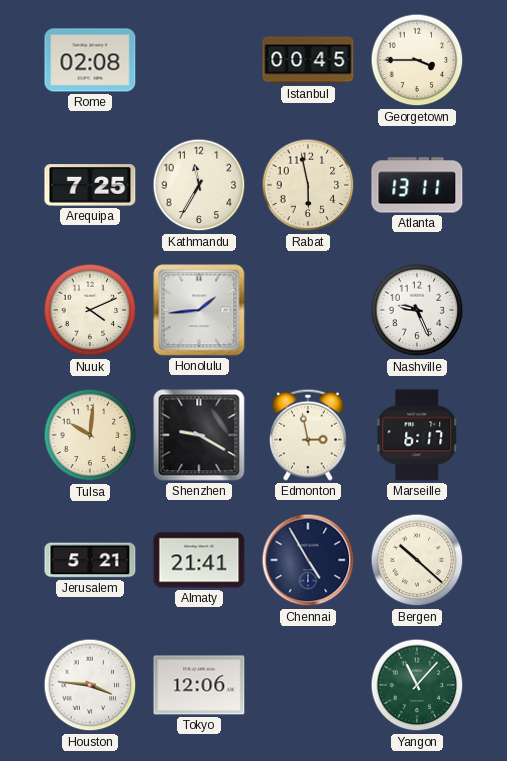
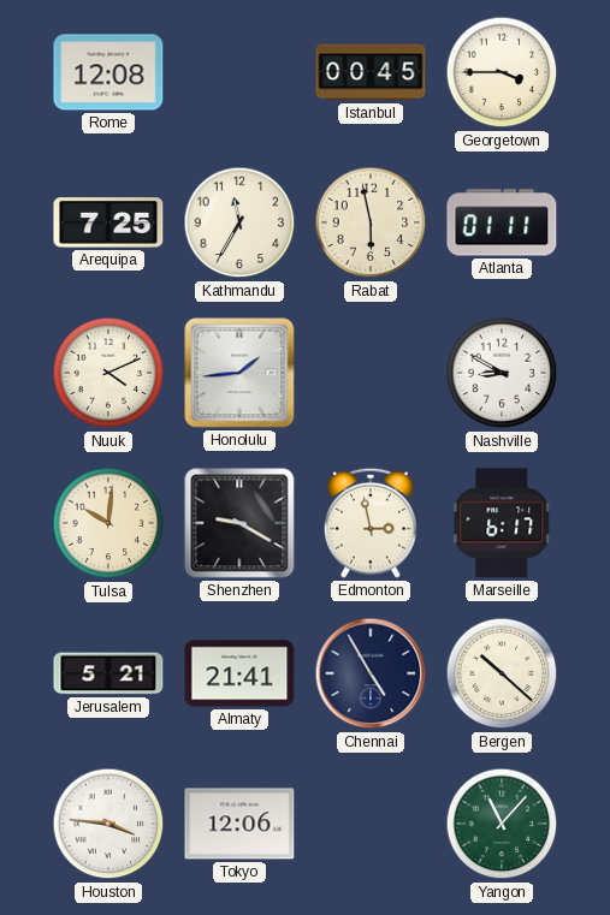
Rome: 02:08 -> 12:08
Atlanta: 13:11 -> 01:11
Nashville: 9:26 -> 8:50
